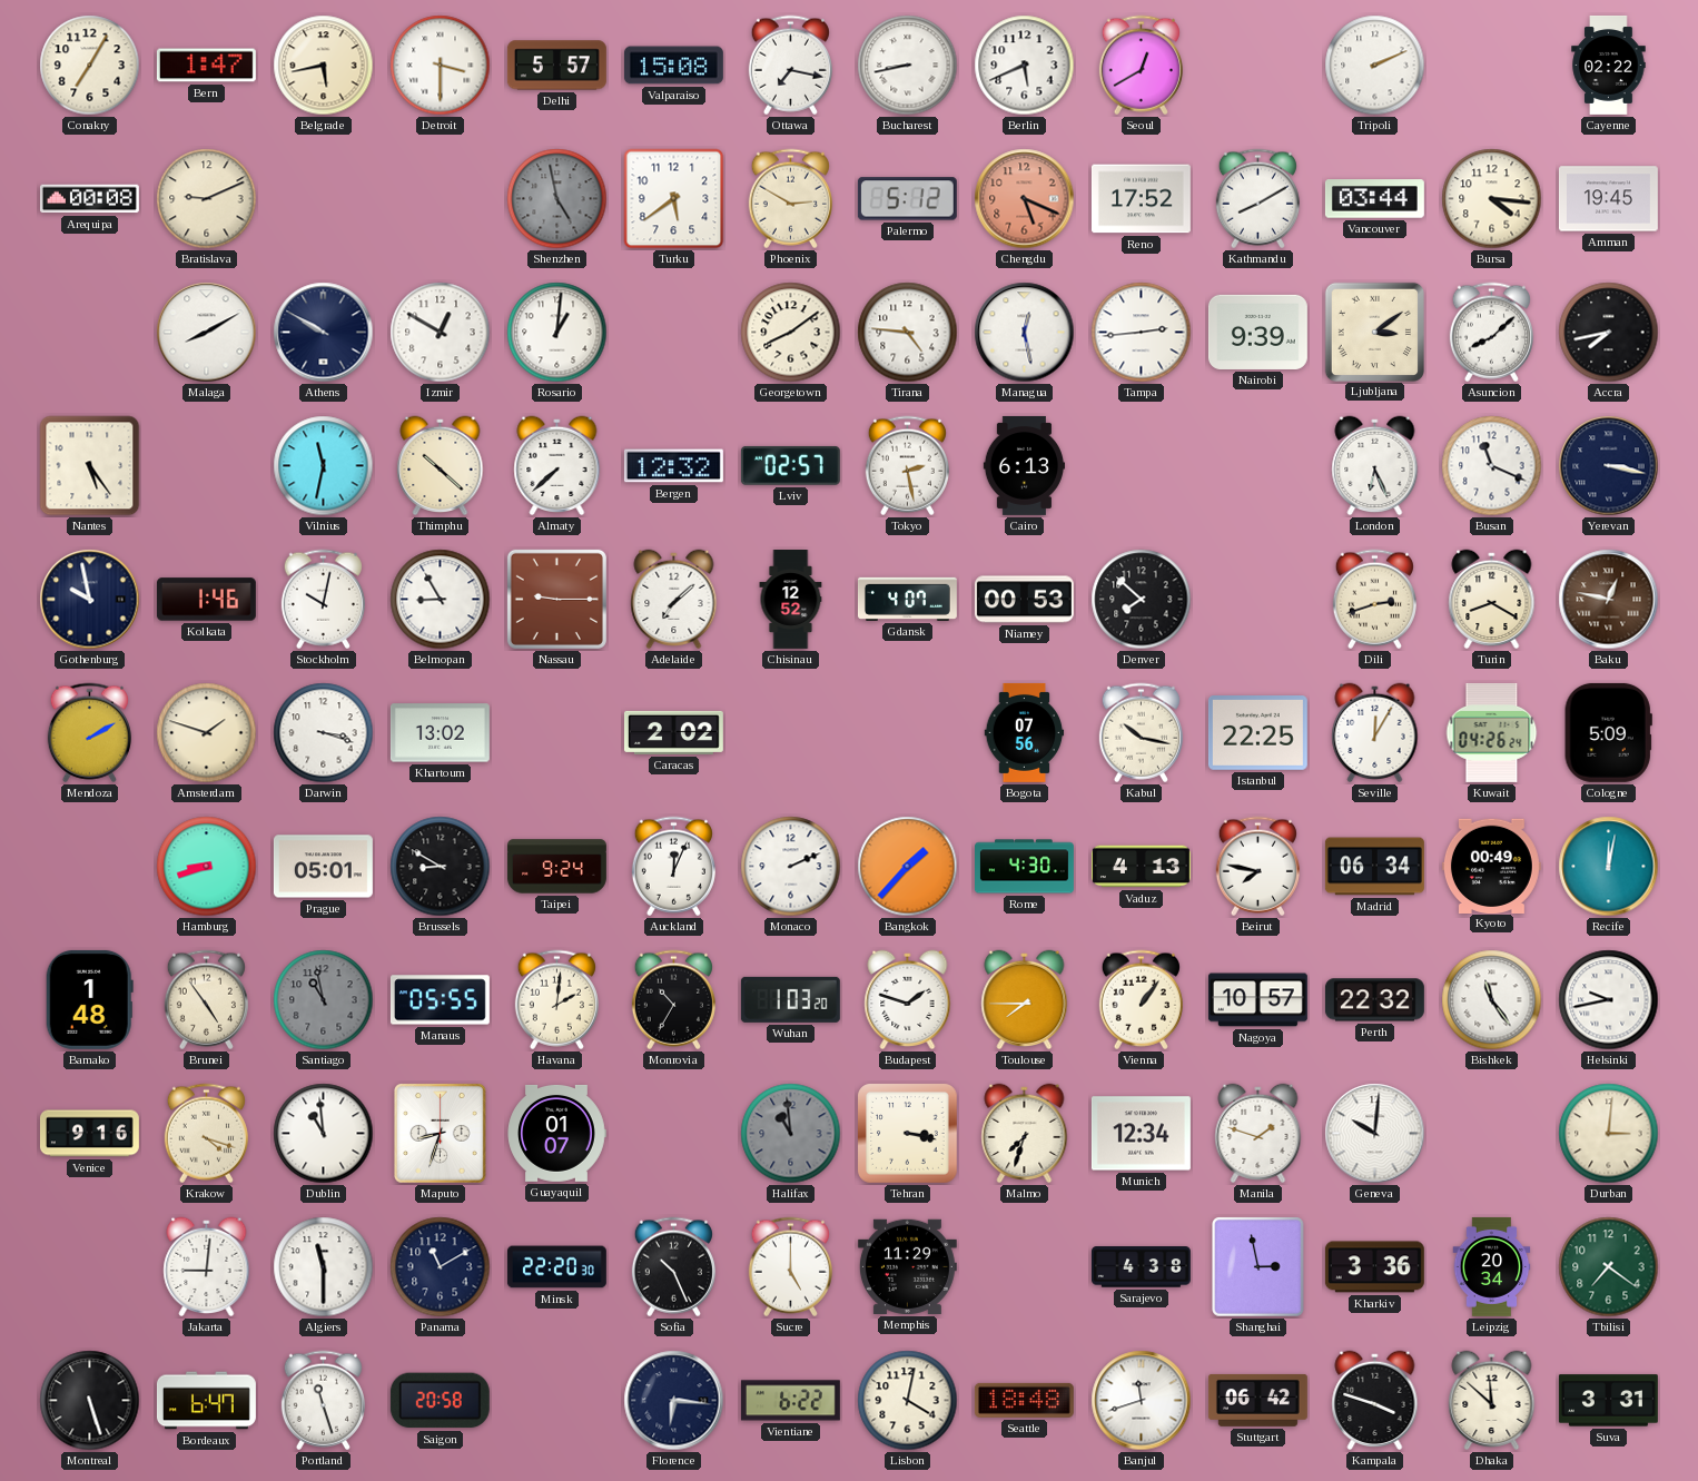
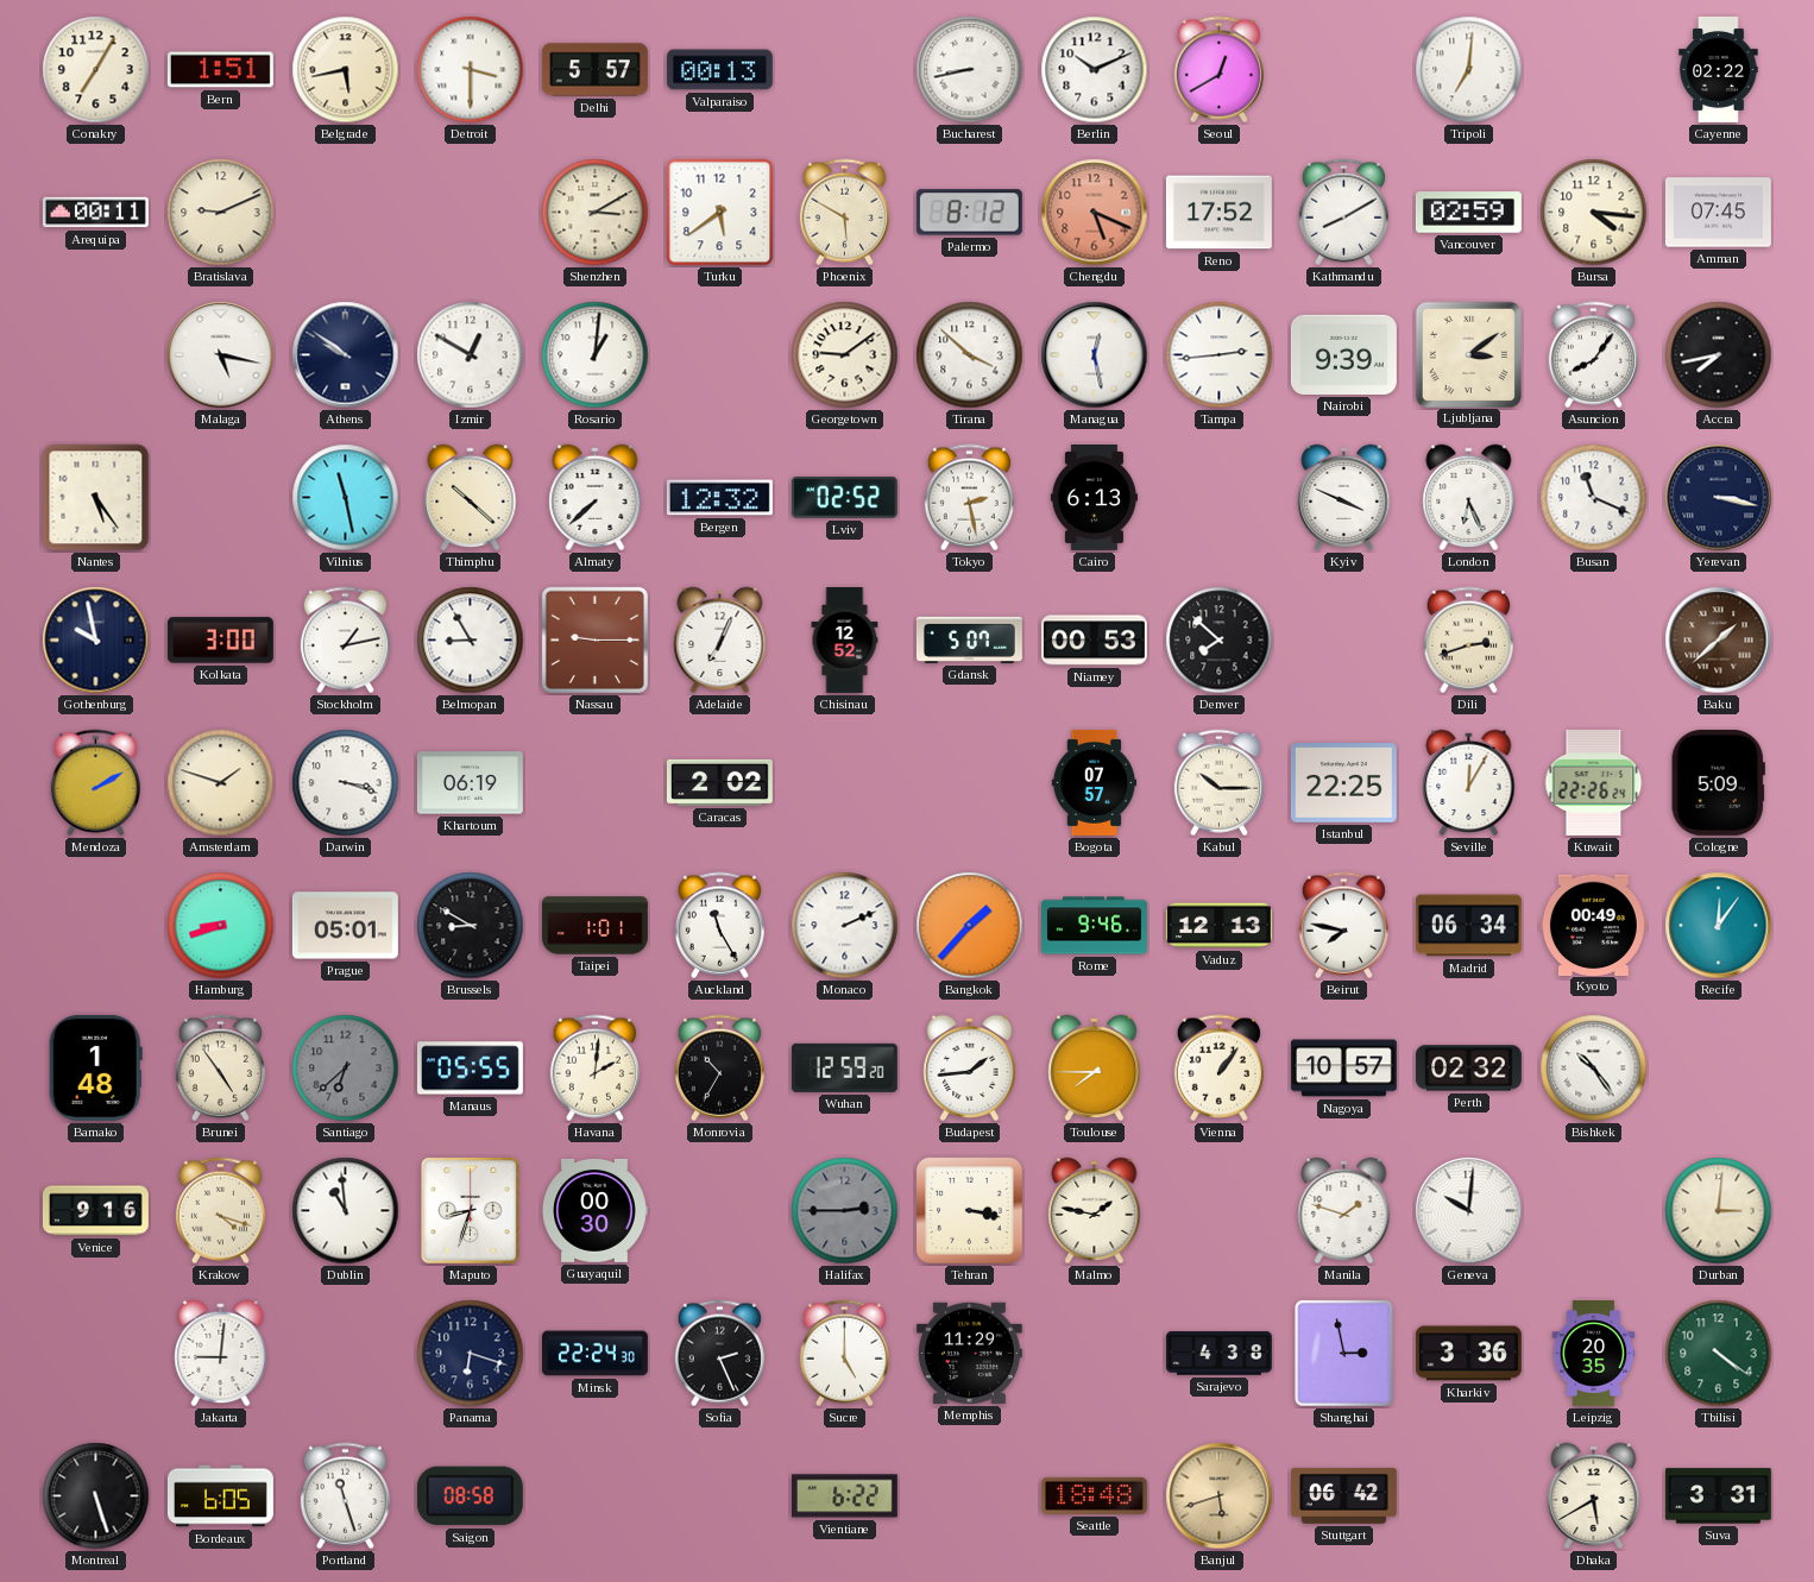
Bern: 1:47 -> 1:51
Valparaiso: 15:08 -> 00:13
Ottawa: 7:17 -> none
Berlin: 5:41 -> 10:11
Tripoli: 2:11 -> 7:01
Arequipa: 00:08 -> 00:11
Shenzhen: 4:58 -> 3:10
Shenzhen dial: grey -> cream
Phoenix: 2:50 -> 5:50
Palermo: 5:12 -> 8:12
Vancouver: 03:44 -> 02:59
Amman: 19:45 -> 07:45
Malaga: 8:10 -> 5:17
Athens: 9:50 -> 9:51
Georgetown: 8:09 -> 9:09
Tirana: 4:46 -> 3:52
Asuncion: 8:08 -> 8:06
Vilnius: 11:32 -> 11:28
Lviv: 02:57 -> 02:52
Kyiv: none -> 3:49
Kolkata: 1:46 -> 3:00
Stockholm: 10:02 -> 1:13
Adelaide: 7:08 -> 7:04
Gdansk: 4:07 -> 5:07
Turin: 8:20 -> none
Baku: 12:47 -> 1:38
Khartoum: 13:02 -> 06:19
Bogota: 07:56 -> 07:57
Kabul: 10:17 -> 10:15
Kuwait: 04:26 -> 22:26
Taipei: 9:24 -> 1:01
Auckland: 12:04 -> 11:25
Rome: 4:30 -> 9:46
Vaduz: 4:13 -> 12:13
Recife: 12:02 -> 12:06
Santiago: 10:58 -> 6:38
Wuhan: 1:03 -> 12:59
Budapest: 1:48 -> 1:44
Perth: 22:32 -> 02:32
Bishkek: 11:24 -> 10:24
Helsinki: 9:43 -> none
Guayaquil: 01:07 -> 00:30
Halifax: 10:59 -> 2:45
Malmo: 7:33 -> 1:47
Munich: 12:34 -> none
Algiers: 11:30 -> none
Panama: 11:10 -> 6:18
Minsk: 22:20 -> 22:24
Sofia: 10:26 -> 2:26
Leipzig: 20:34 -> 20:35
Tbilisi: 7:21 -> 4:21
Bordeaux: 6:47 -> 6:05
Saigon: 20:58 -> 08:58
Florence: 6:16 -> none
Lisbon: 4:02 -> none
Banjul: 11:42 -> 5:42
Banjul dial: white -> champagne
Kampala: 3:48 -> none
Dhaka: 11:52 -> 5:40
